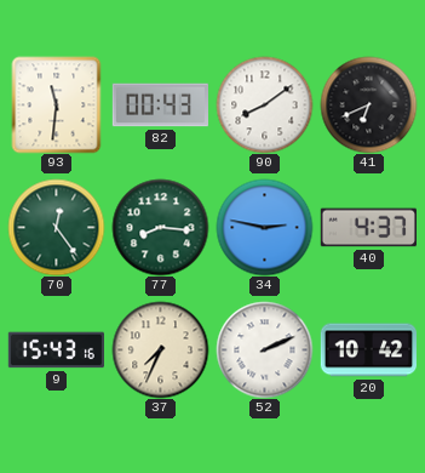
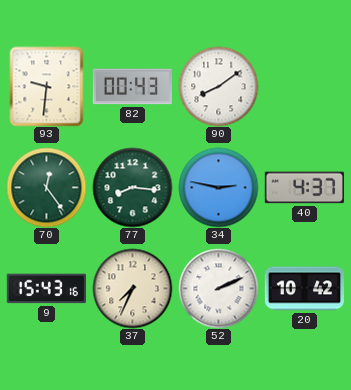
93: 11:31 -> 9:31
41: 6:41 -> none
